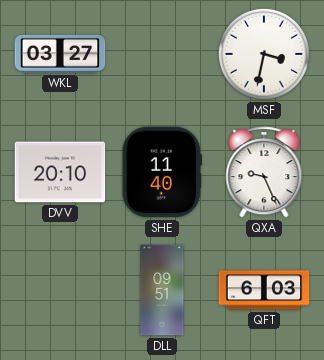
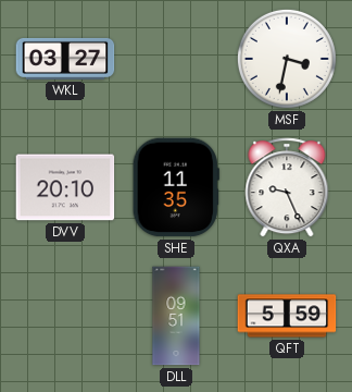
SHE: 11:40 -> 11:35
QFT: 6:03 -> 5:59
